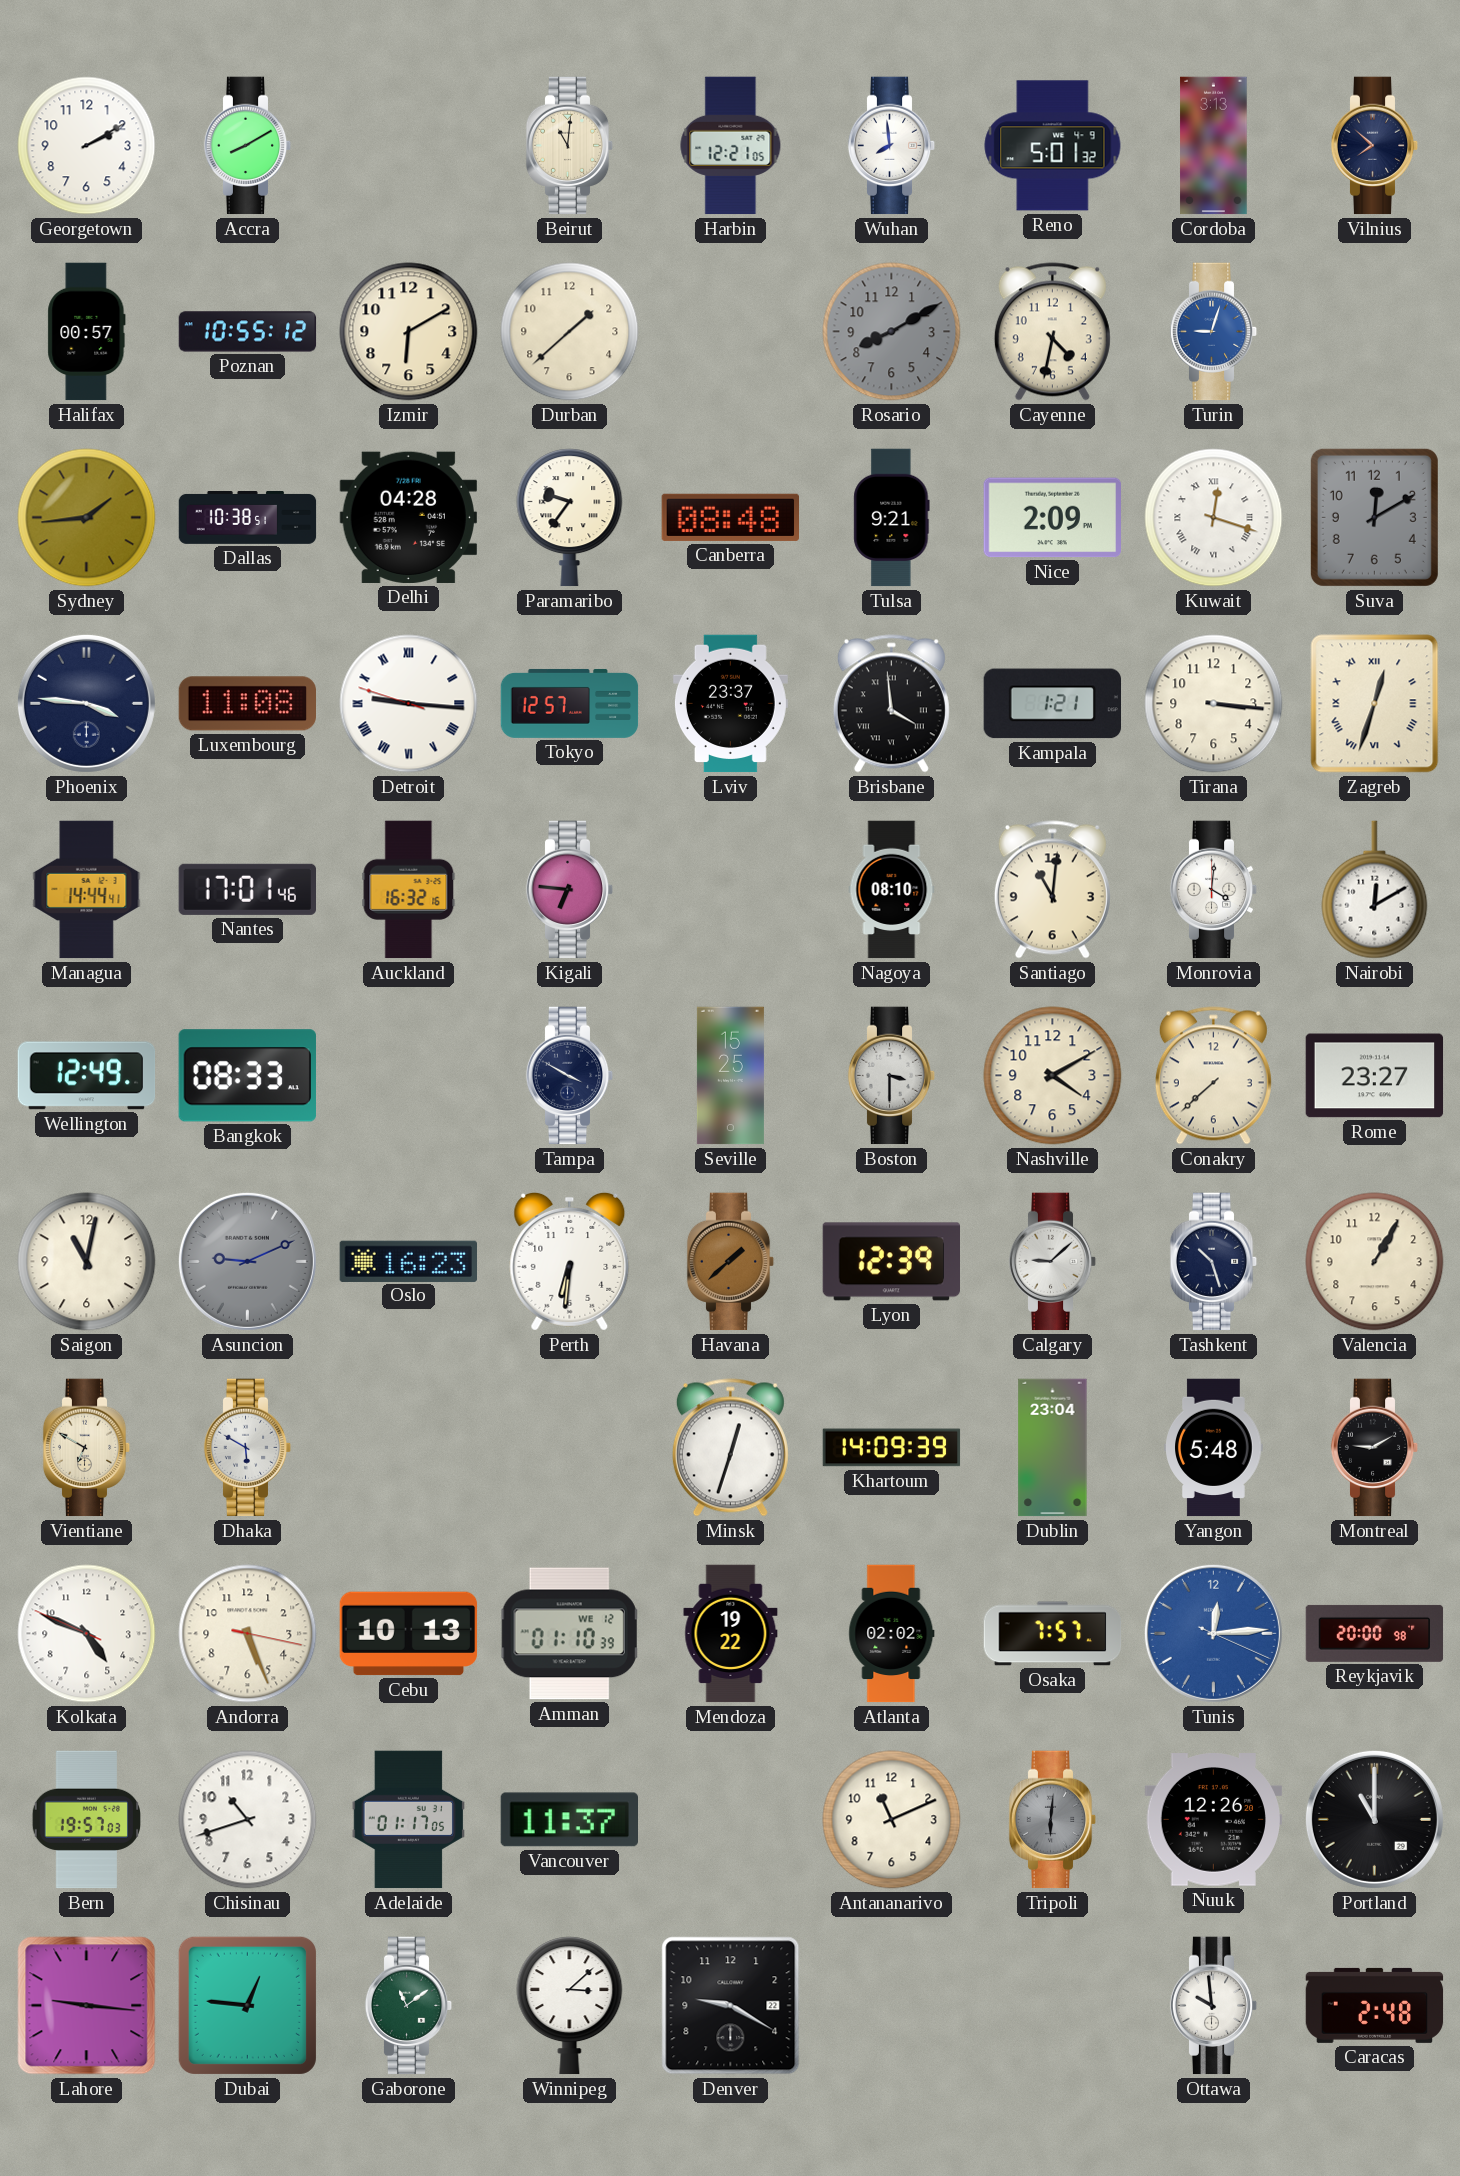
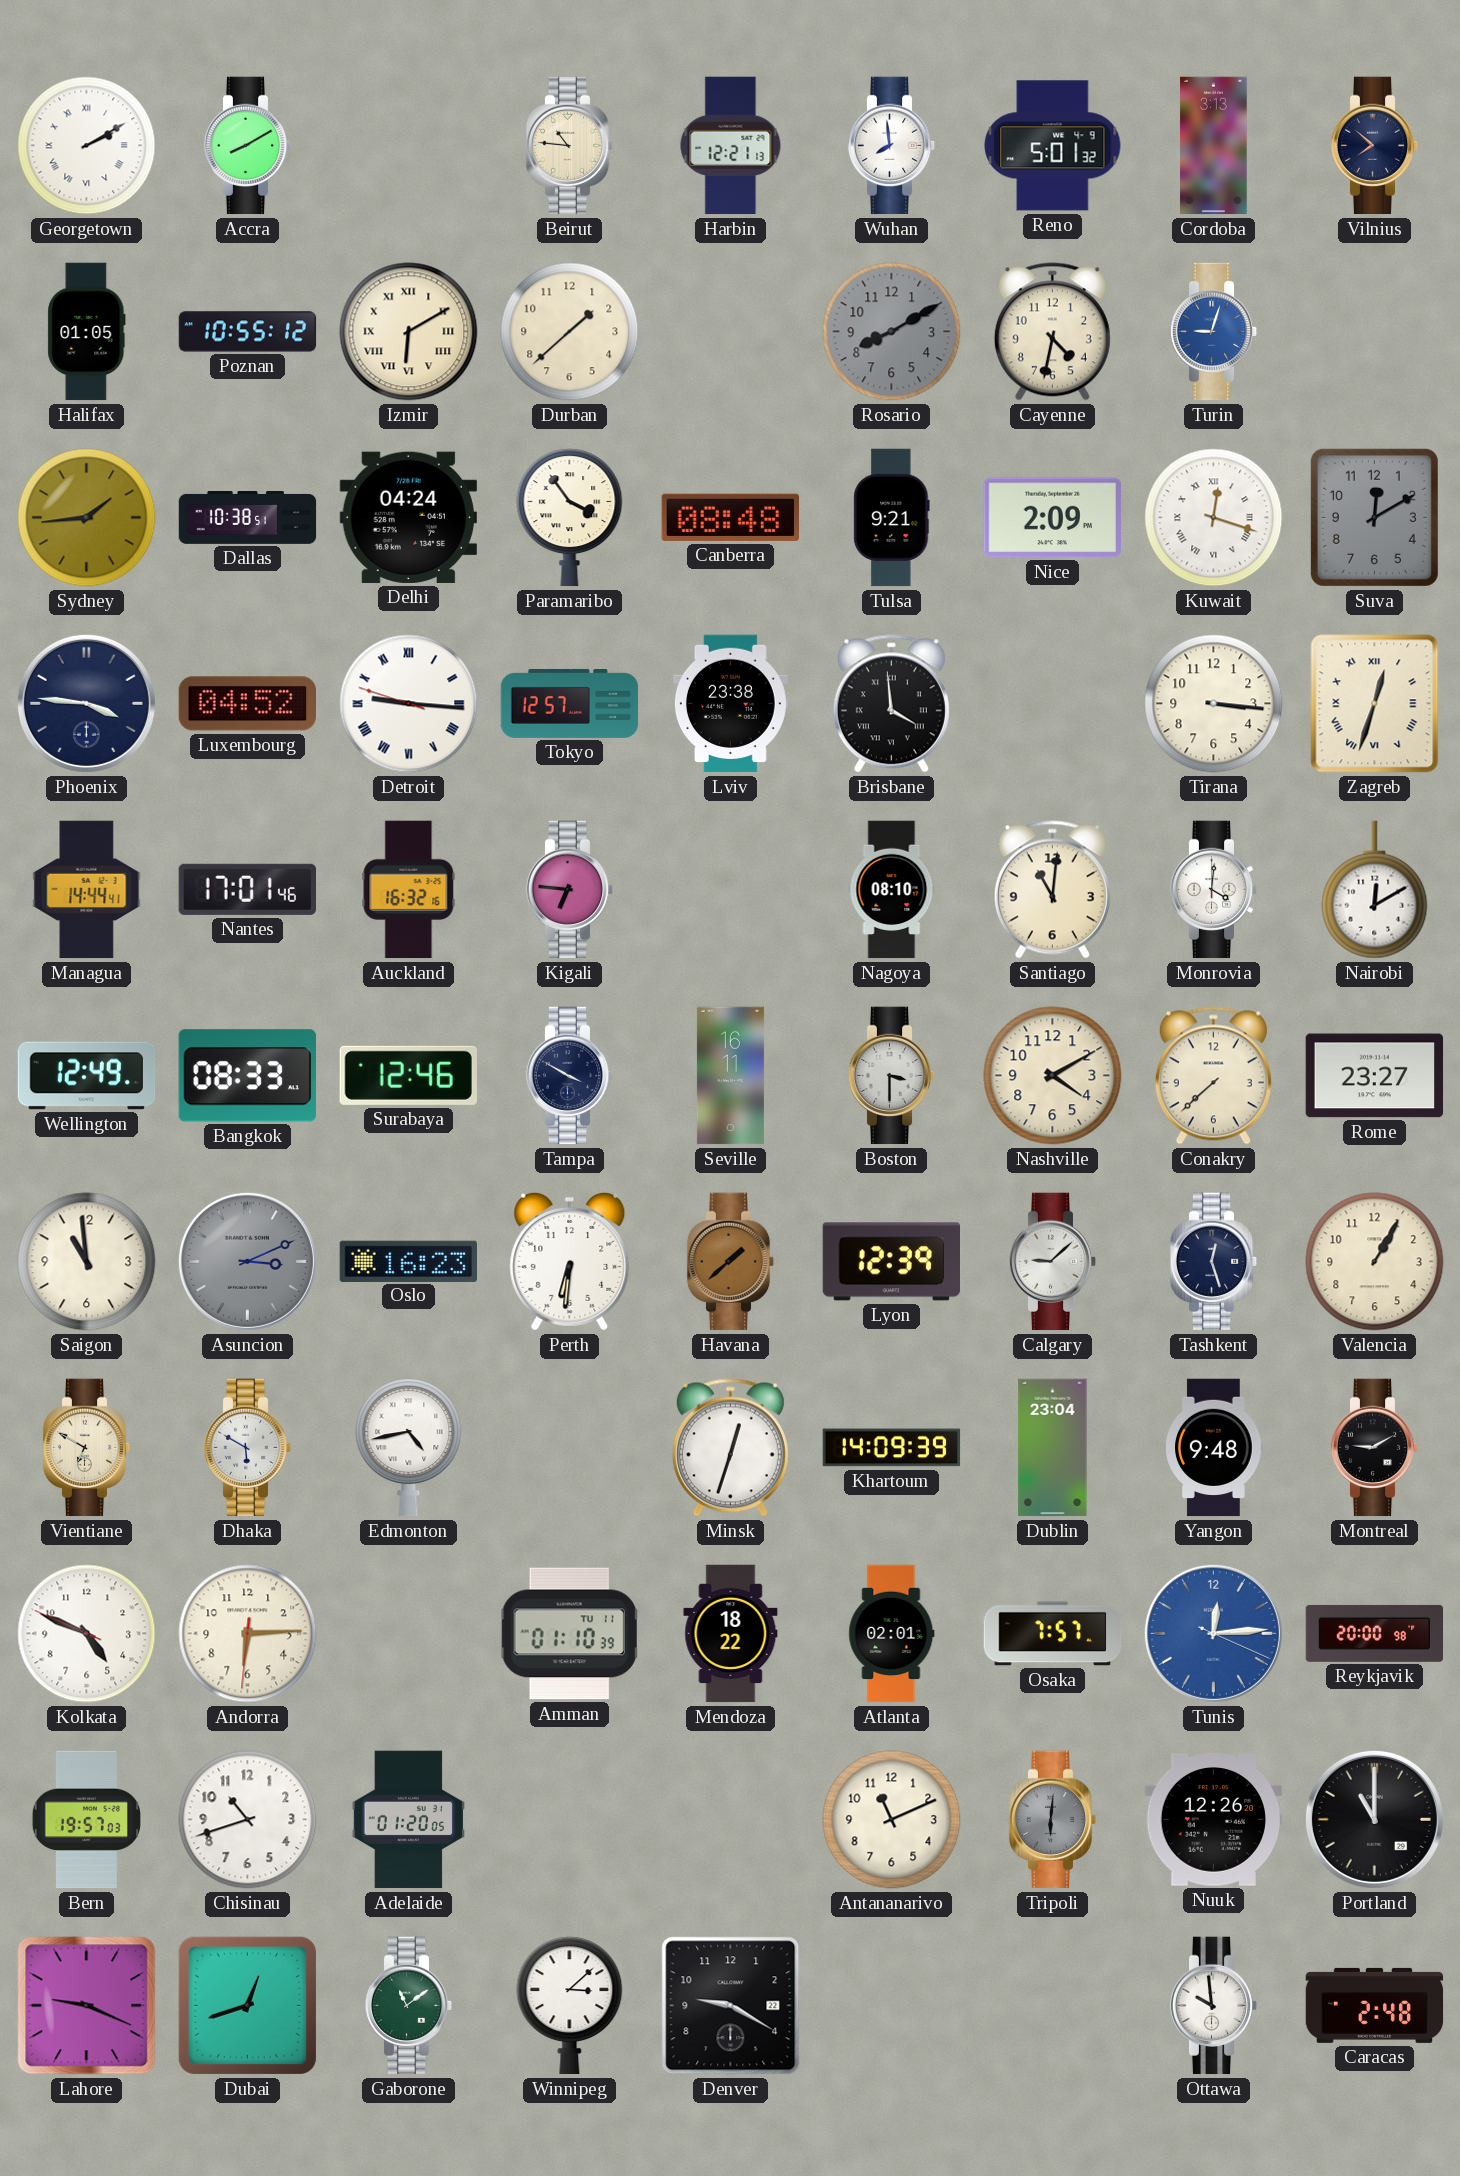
Georgetown numerals: Arabic -> Roman
Beirut: 11:01 -> 10:46
Harbin: 12:21:05 -> 12:21:13
Halifax: 00:57 -> 01:05
Izmir numerals: Arabic -> Roman
Delhi: 04:28 -> 04:24
Paramaribo: 9:36 -> 3:54
Luxembourg: 11:08 -> 04:52
Lviv: 23:37 -> 23:38
Kampala: 1:21 -> none
Surabaya: none -> 12:46
Seville: 15:25 -> 16:11
Saigon: 11:02 -> 10:59
Asuncion: 9:11 -> 3:11
Tashkent: 10:27 -> 12:27
Edmonton: none -> 4:43
Yangon: 5:48 -> 9:48
Andorra: 5:26 -> 6:14
Cebu: 10:13 -> none
Amman date: WE 12 -> TU 11
Mendoza: 19:22 -> 18:22
Atlanta: 02:02 -> 02:01
Adelaide: 01:17 -> 01:20
Vancouver: 11:37 -> none
Lahore: 9:16 -> 9:19
Dubai: 12:46 -> 12:42
